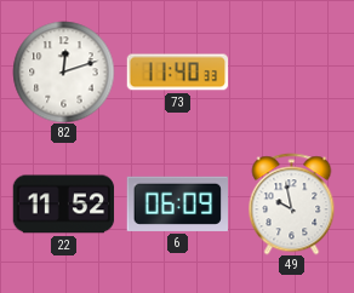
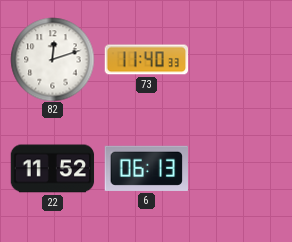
6: 06:09 -> 06:13
49: 9:58 -> none
